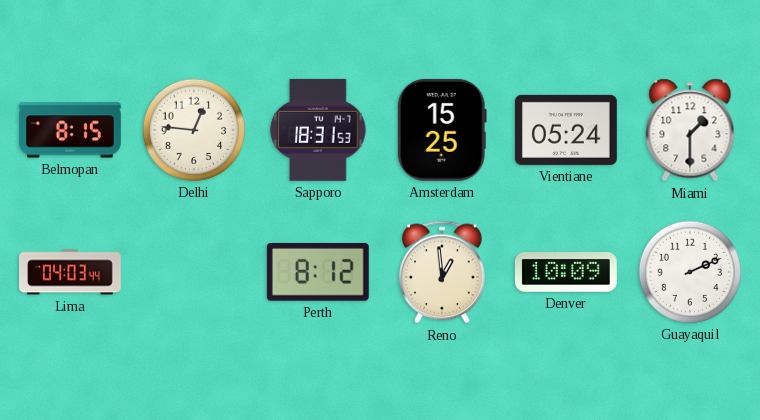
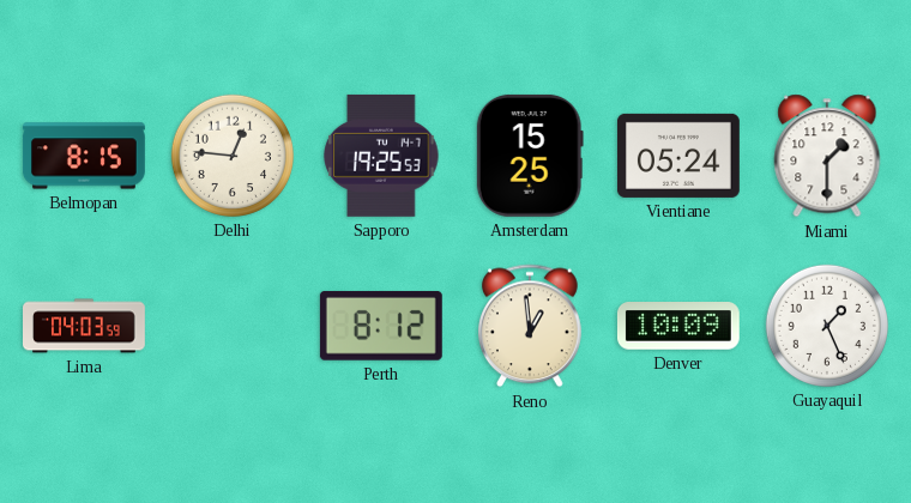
Sapporo: 18:31 -> 19:25
Lima: 04:03:44 -> 04:03:59
Guayaquil: 2:11 -> 1:26
